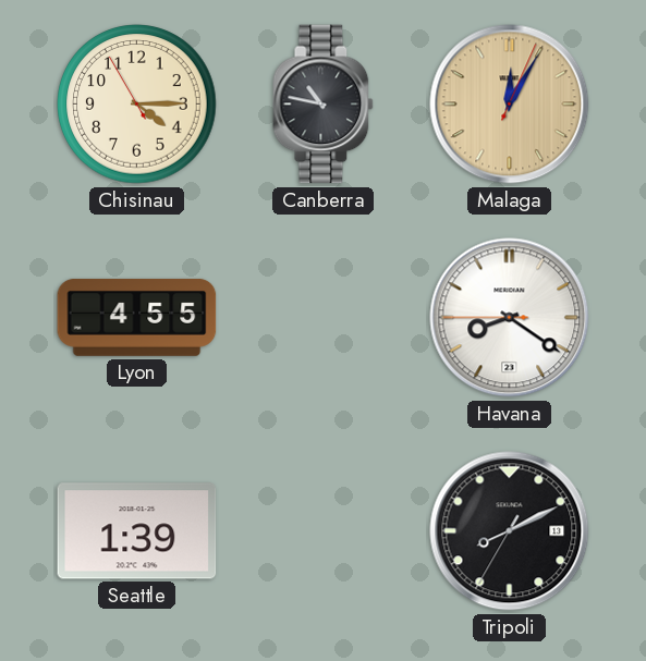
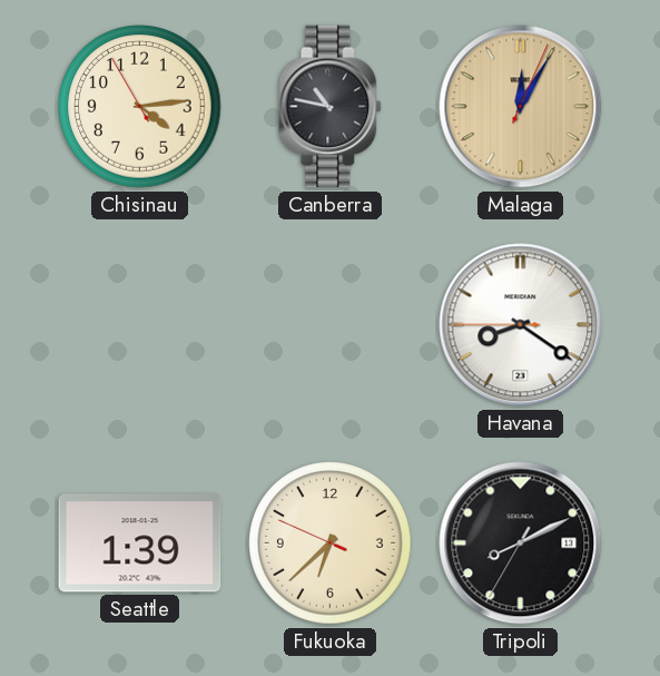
Chisinau: 4:14 -> 4:13
Lyon: 4:55 -> none
Fukuoka: none -> 6:37
